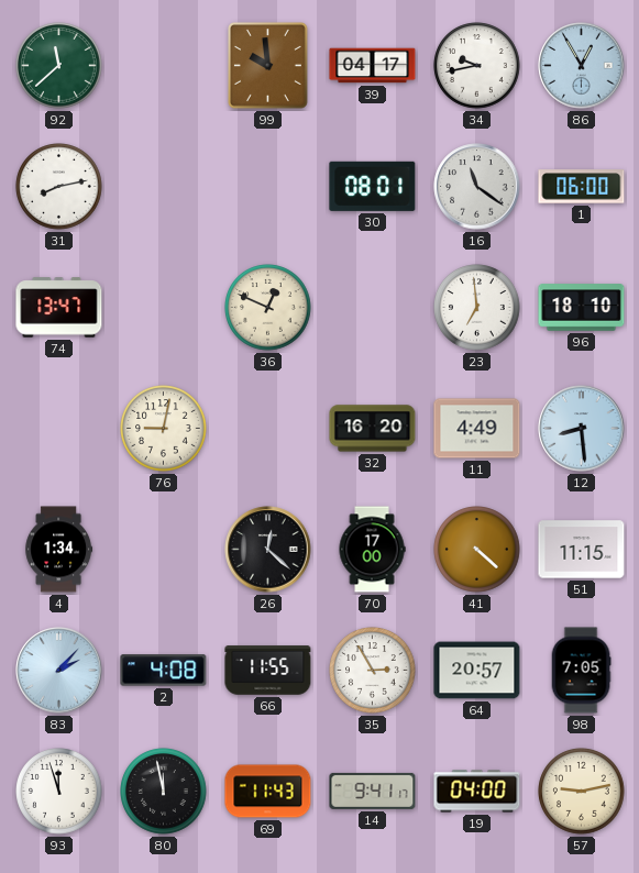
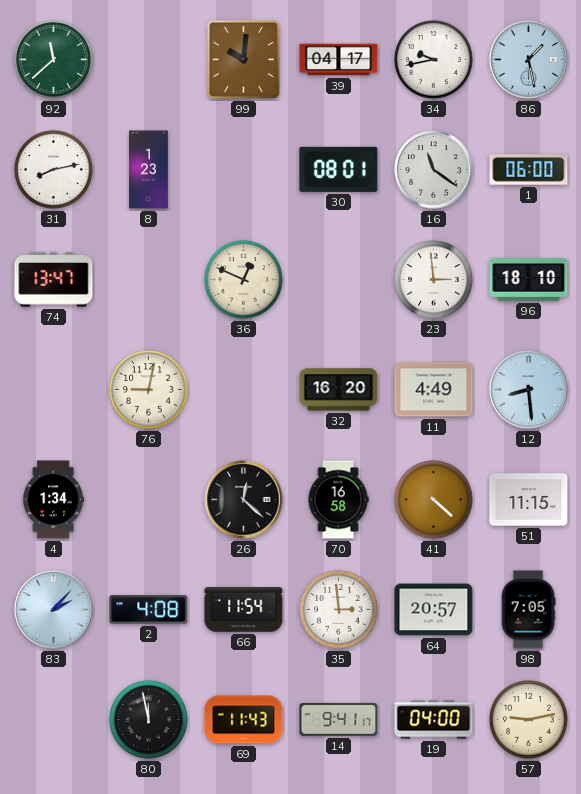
99: 9:59 -> 10:01
86: 12:55 -> 1:28
8: none -> 1:23
23: 6:59 -> 2:59
70: 17:00 -> 16:58
66: 11:55 -> 11:54
35: 2:55 -> 2:59
93: 11:57 -> none
